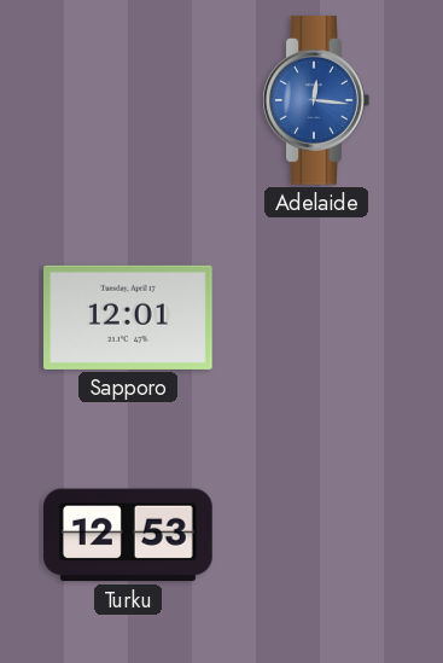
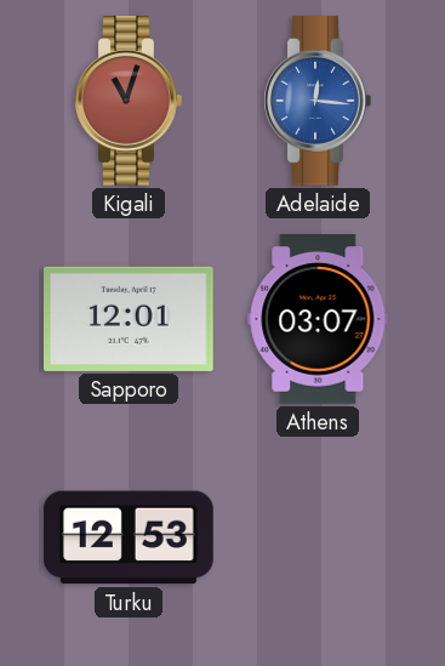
Kigali: none -> 11:03
Athens: none -> 03:07
